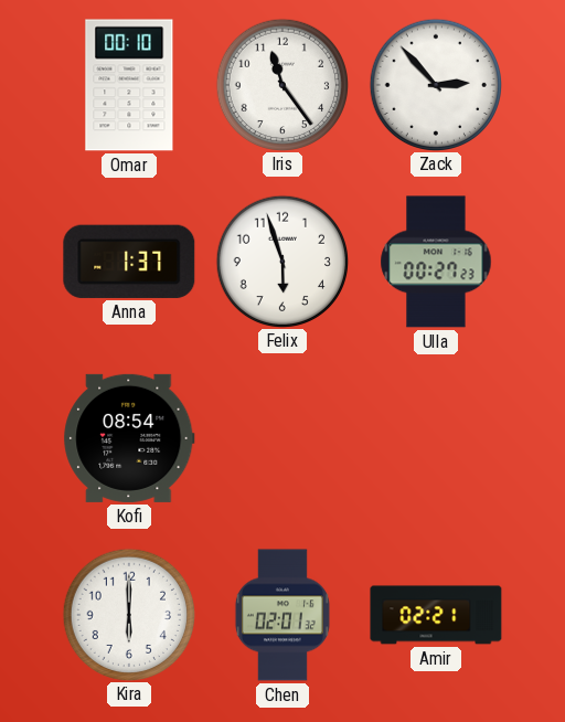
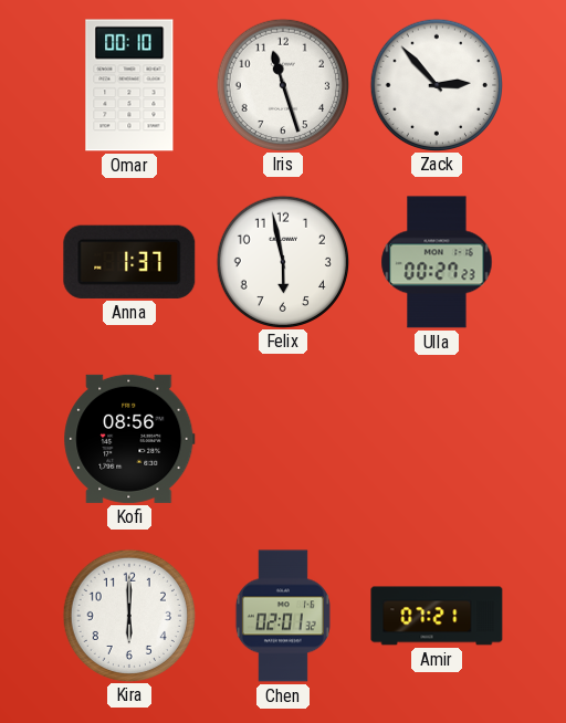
Iris: 11:24 -> 11:27
Felix: 5:57 -> 5:58
Kofi: 08:54 -> 08:56
Amir: 02:21 -> 07:21
